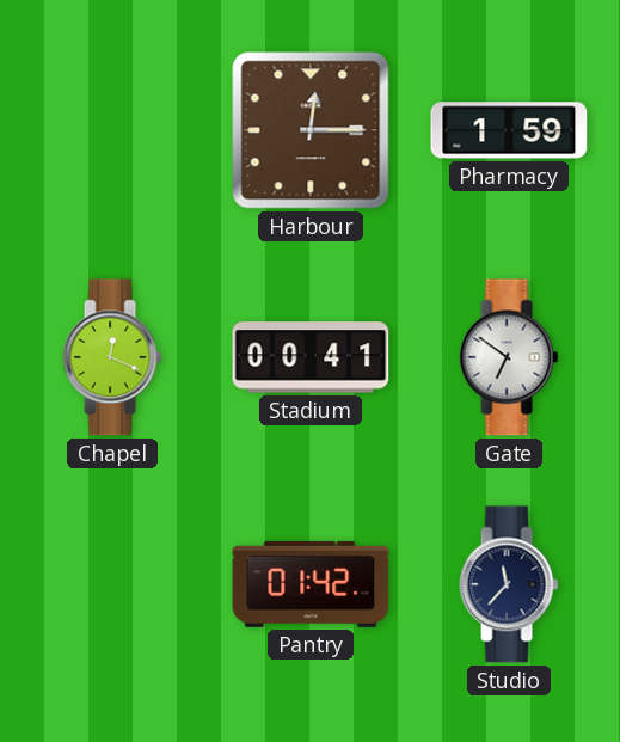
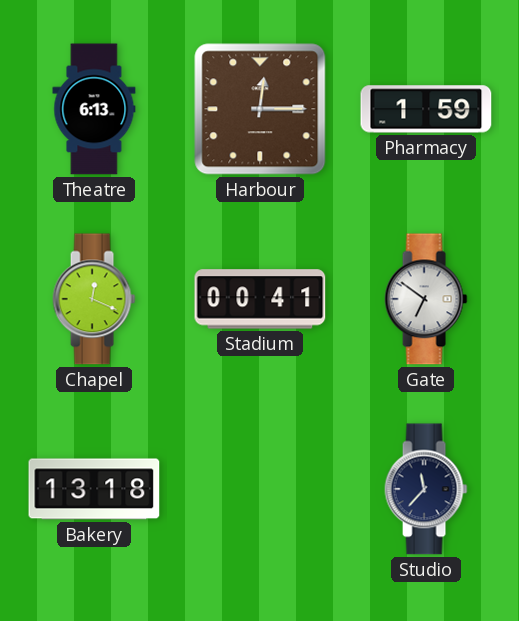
Theatre: none -> 6:13
Bakery: none -> 13:18
Pantry: 01:42 -> none
